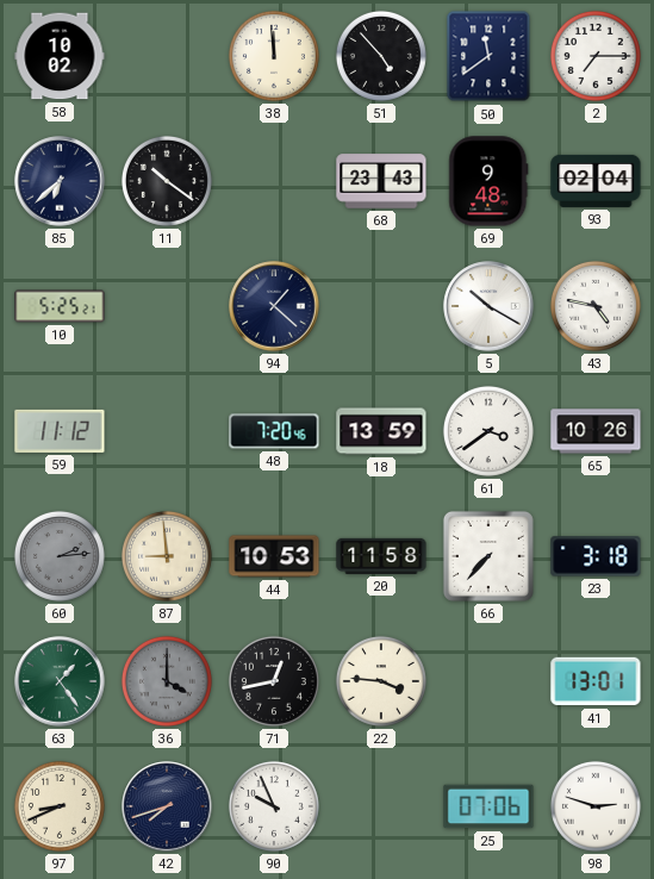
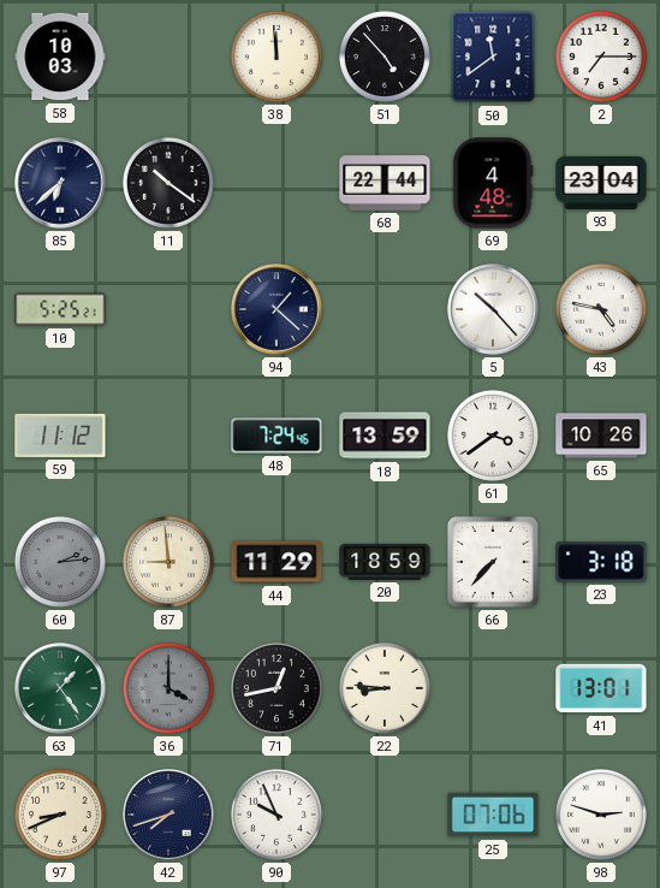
58: 10:02 -> 10:03
68: 23:43 -> 22:44
69: 9:48 -> 4:48
93: 02:04 -> 23:04
5: 10:20 -> 10:23
48: 7:20 -> 7:24
44: 10:53 -> 11:29
20: 11:58 -> 18:59
22: 3:46 -> 8:46
